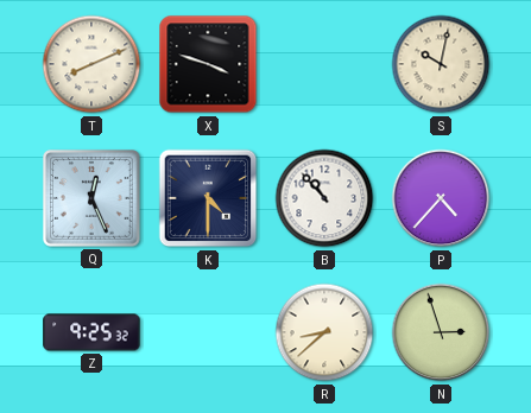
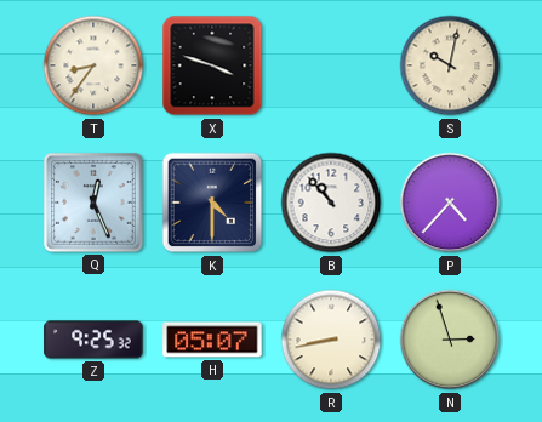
T: 8:11 -> 8:36
H: none -> 05:07
R: 8:38 -> 8:43
